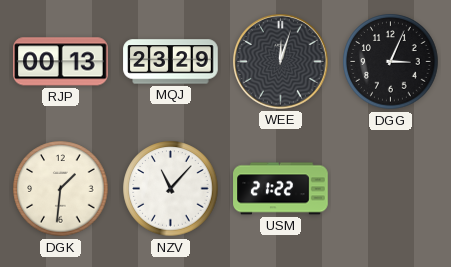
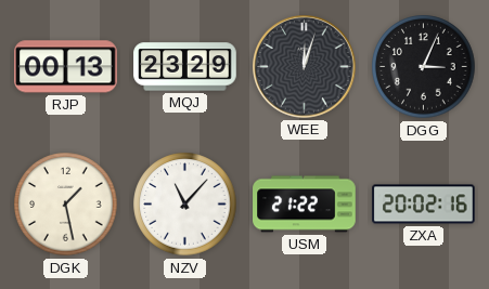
DGK: 1:31 -> 1:28
ZXA: none -> 20:02
